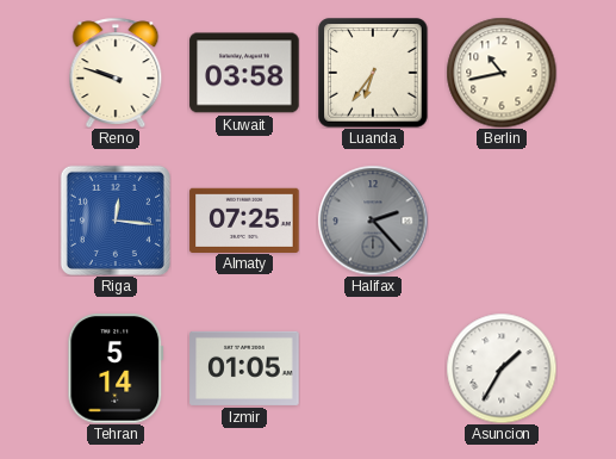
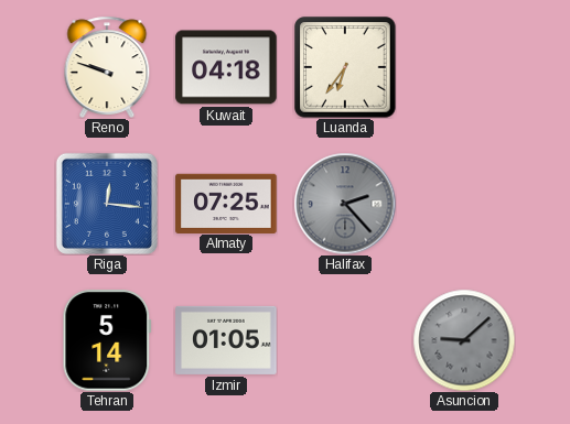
Kuwait: 03:58 -> 04:18
Berlin: 10:43 -> none
Asuncion: 1:35 -> 9:08
Asuncion dial: white -> grey
